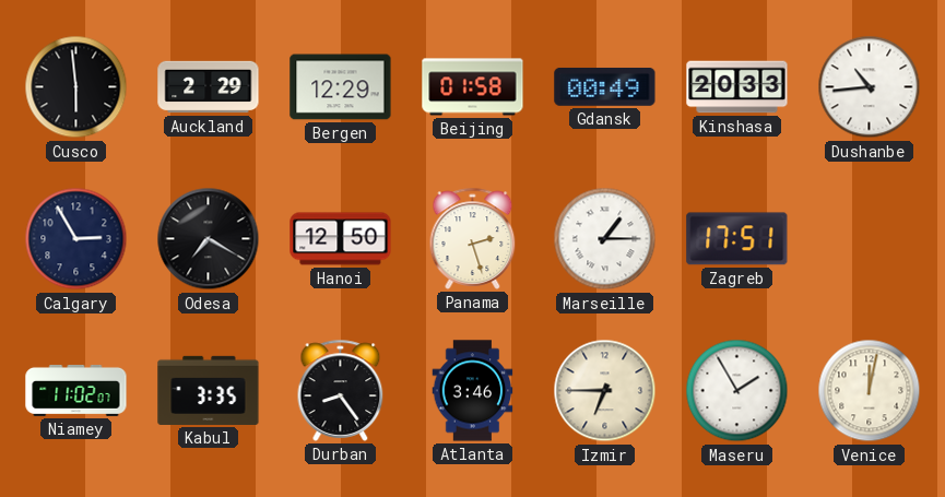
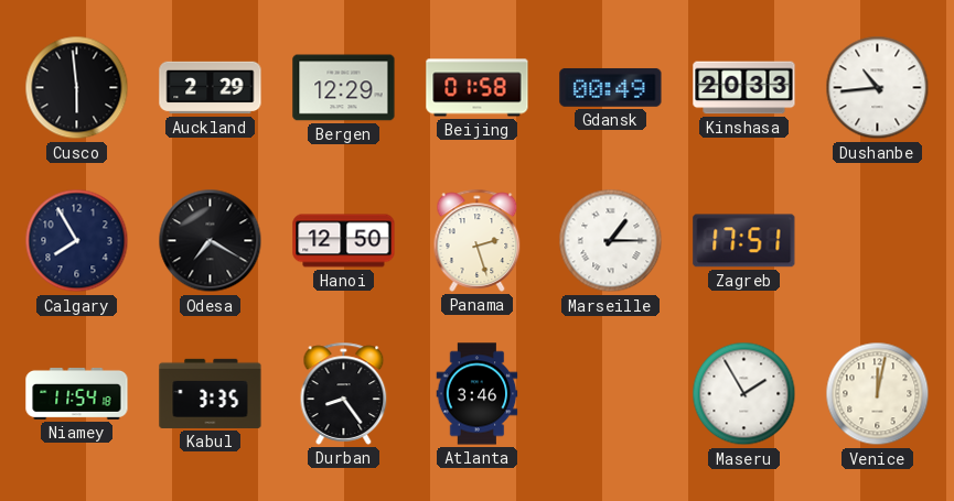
Calgary: 2:55 -> 7:55
Niamey: 11:02 -> 11:54
Izmir: 6:45 -> none
